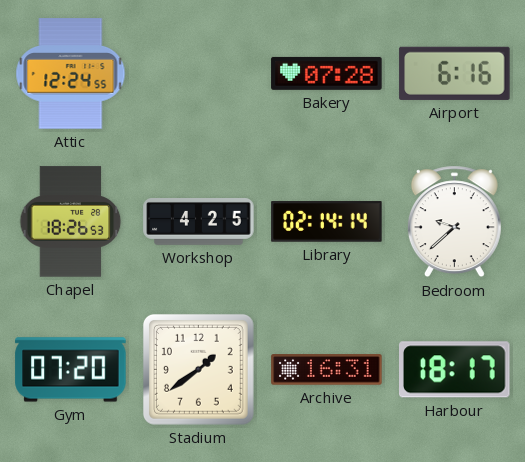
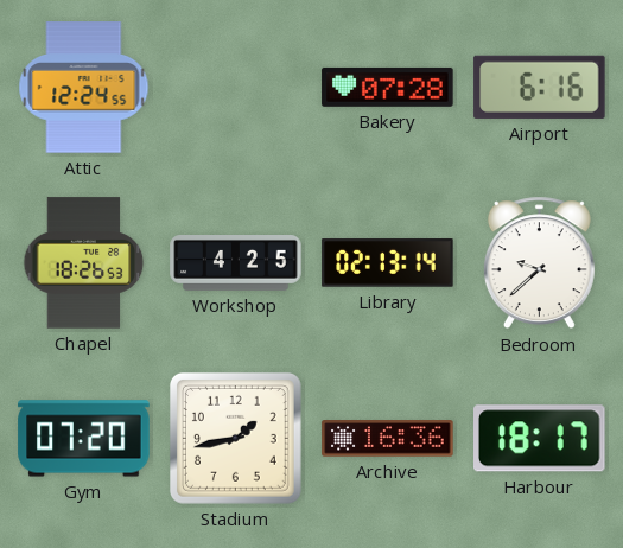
Library: 02:14 -> 02:13
Stadium: 1:39 -> 1:43
Archive: 16:31 -> 16:36
